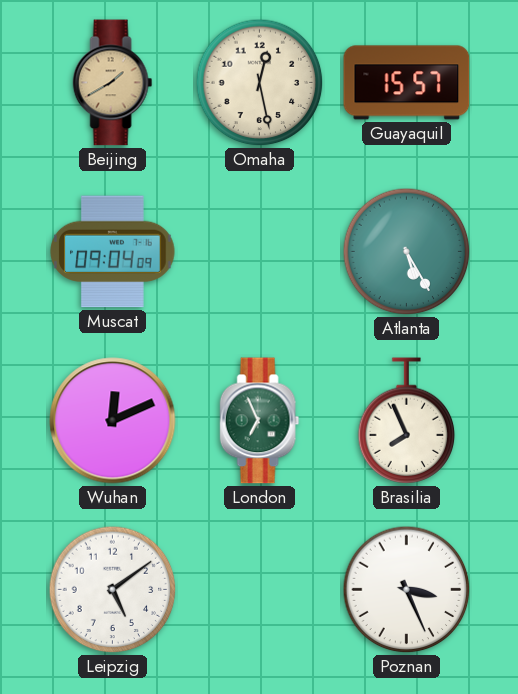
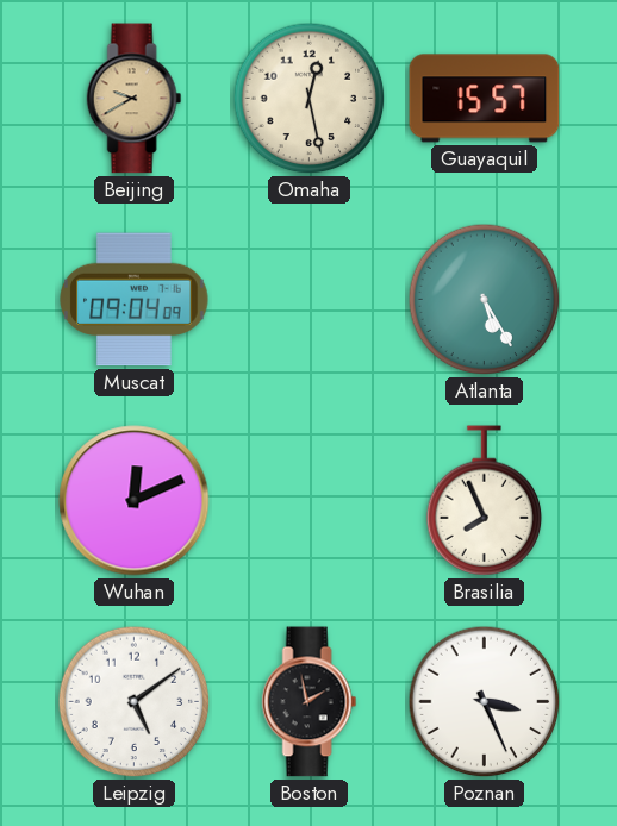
Beijing: 1:40 -> 9:40
London: 6:56 -> none
Boston: none -> 1:58
